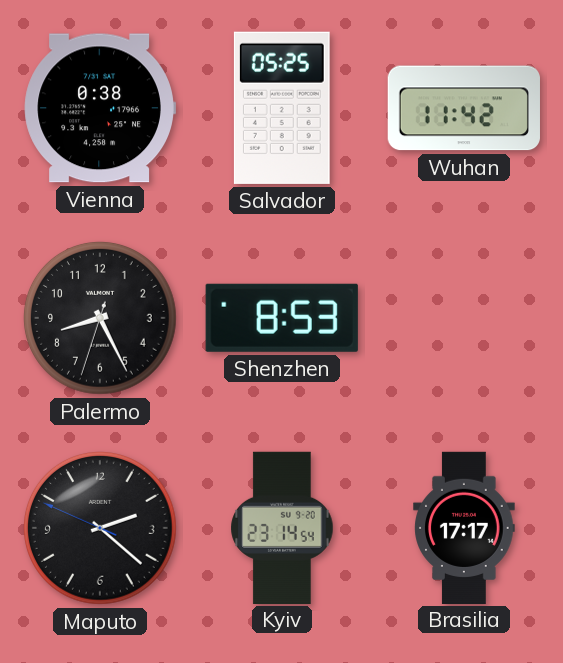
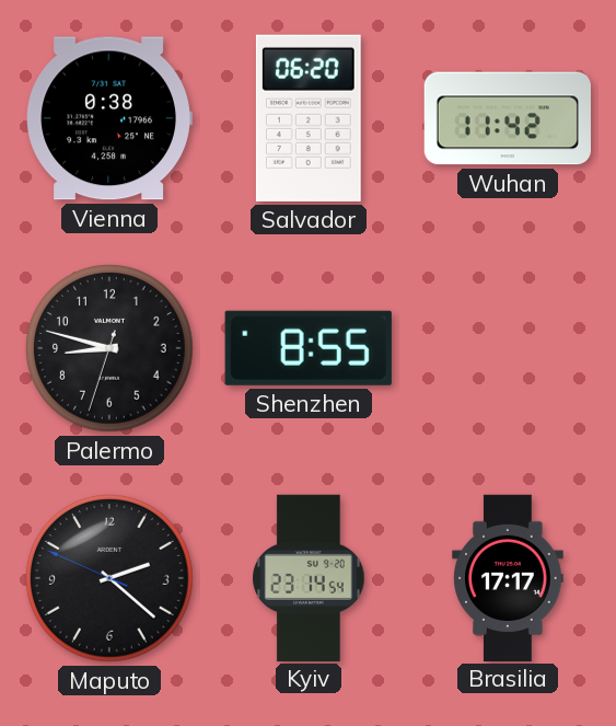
Salvador: 05:25 -> 06:20
Palermo: 8:25 -> 8:47
Shenzhen: 8:53 -> 8:55
